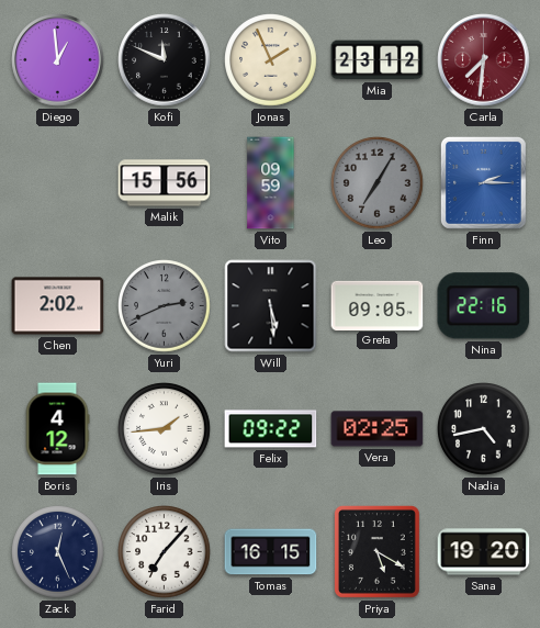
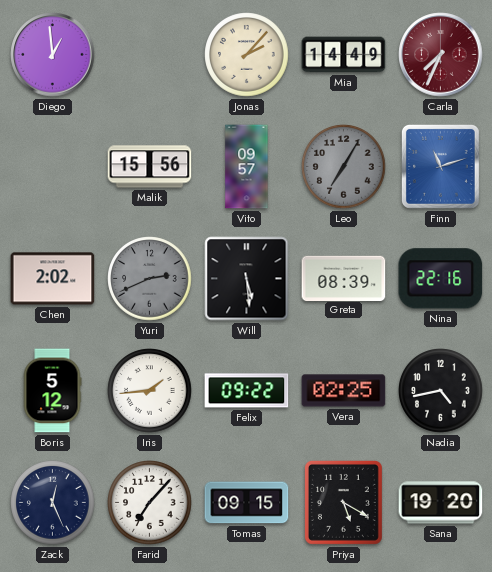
Kofi: 11:49 -> none
Jonas: 1:56 -> 2:07
Mia: 23:12 -> 14:49
Carla: 7:31 -> 7:34
Vito: 09:59 -> 09:57
Finn: 2:15 -> 11:12
Greta: 09:05 -> 08:39
Boris: 4:12 -> 5:12
Tomas: 16:15 -> 09:15
